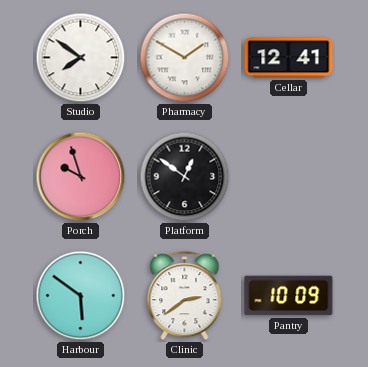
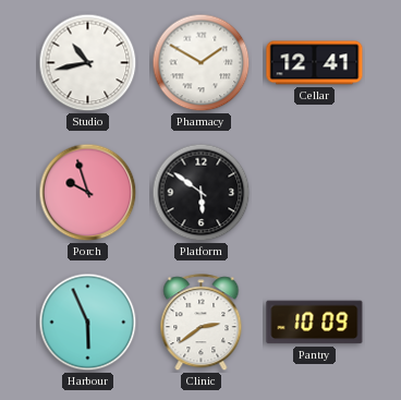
Studio: 7:51 -> 10:43
Platform: 12:51 -> 5:51
Harbour: 5:51 -> 5:56
